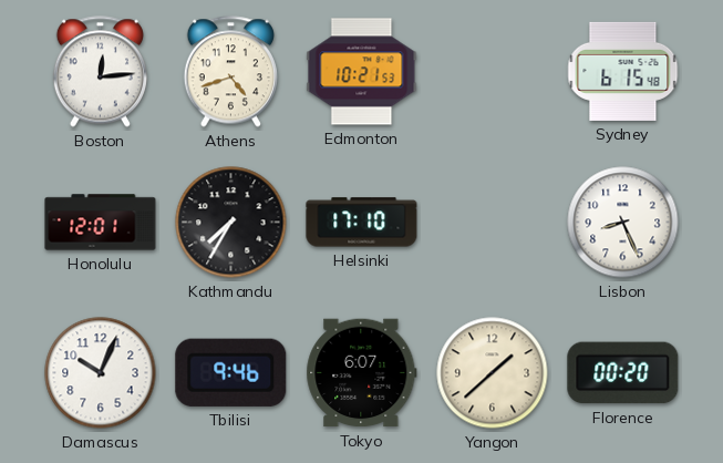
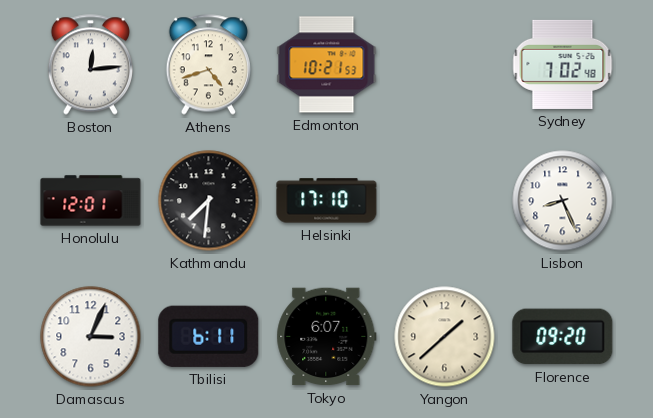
Sydney: 6:15 -> 7:02
Kathmandu: 7:35 -> 7:31
Damascus: 10:04 -> 3:04
Tbilisi: 9:46 -> 6:11
Florence: 00:20 -> 09:20
